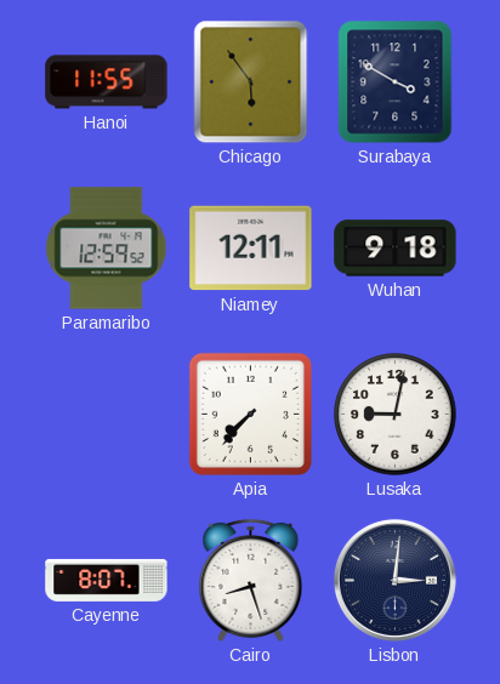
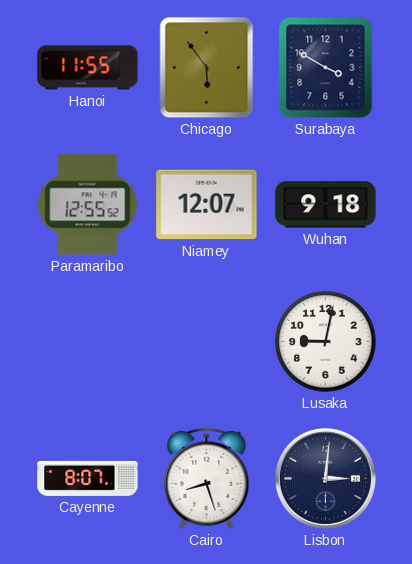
Paramaribo: 12:59 -> 12:55
Niamey: 12:11 -> 12:07
Apia: 7:37 -> none
